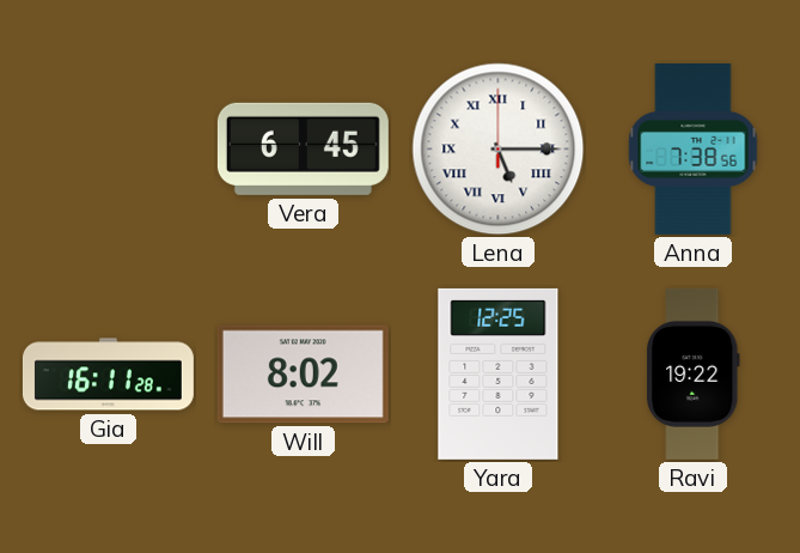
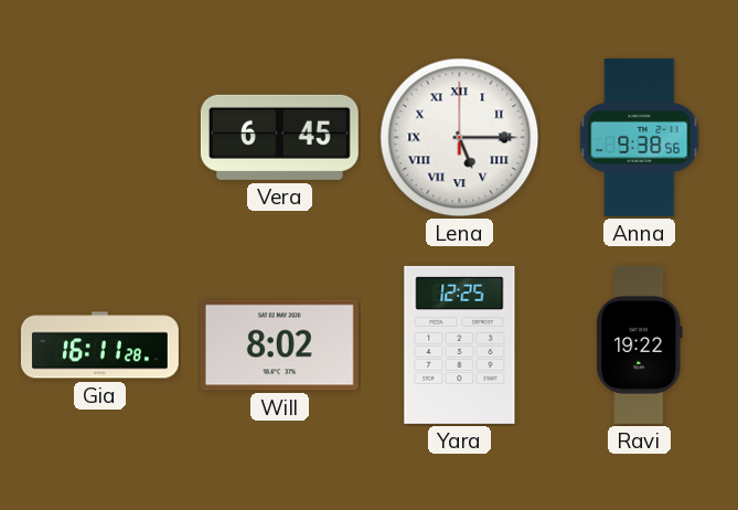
Anna: 7:38 -> 9:38
